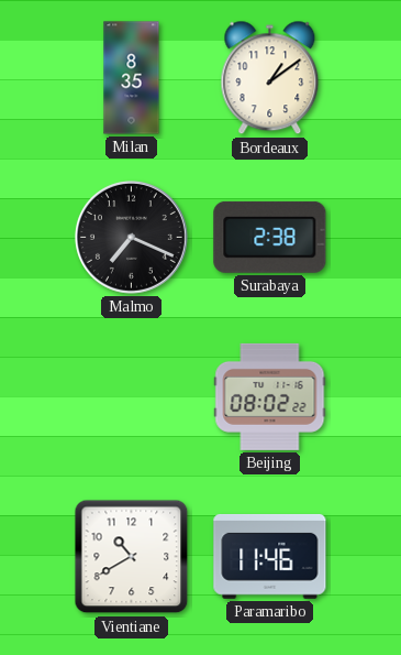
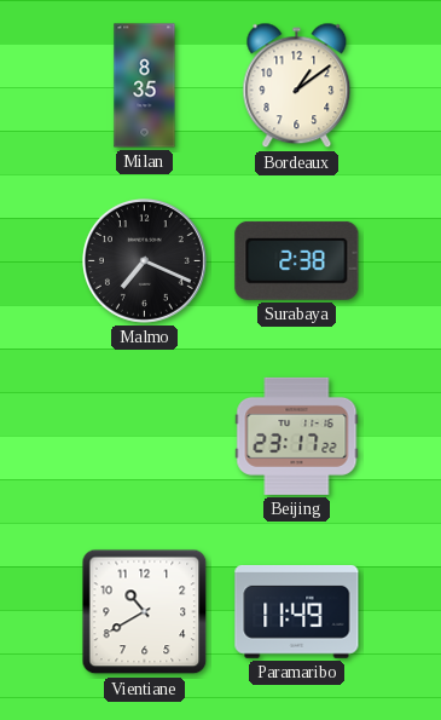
Beijing: 08:02 -> 23:17
Paramaribo: 11:46 -> 11:49
